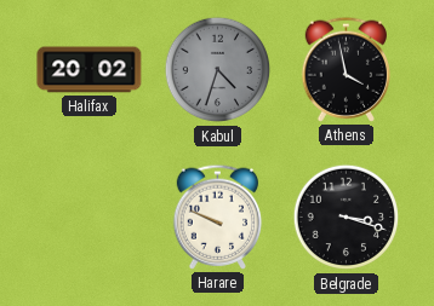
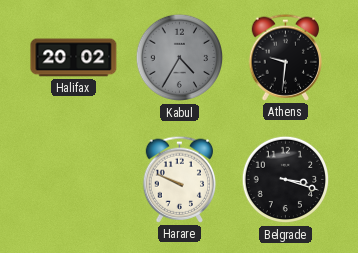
Kabul: 4:33 -> 4:35
Athens: 3:58 -> 9:31
